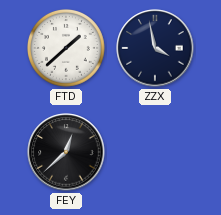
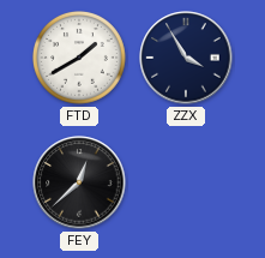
FTD: 1:38 -> 1:40
ZZX: 3:58 -> 3:55
